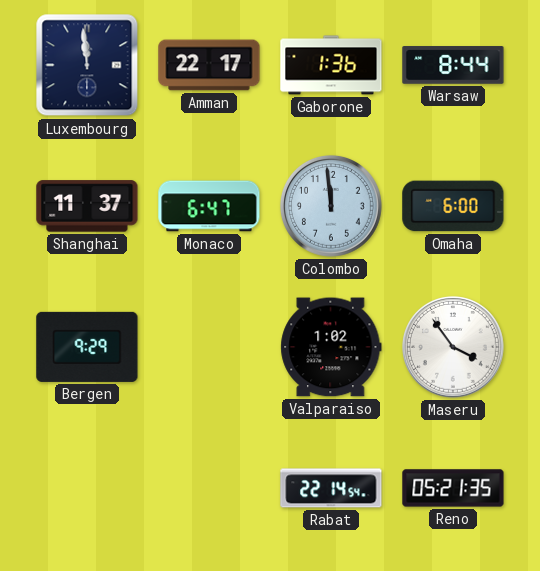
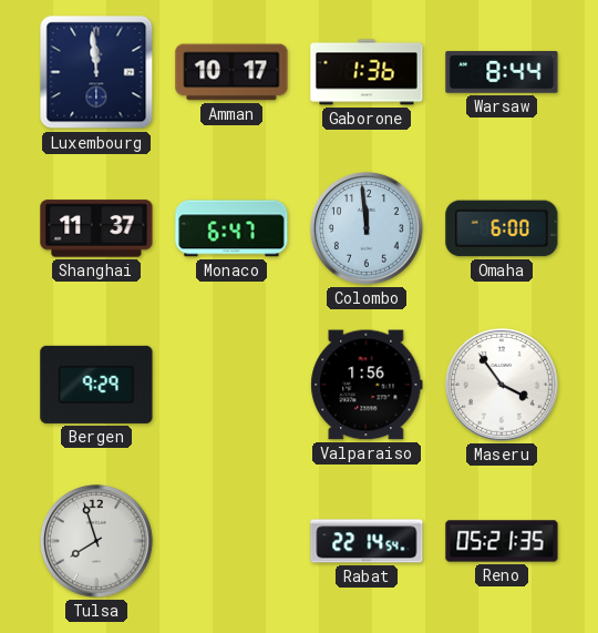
Amman: 22:17 -> 10:17
Valparaiso: 1:02 -> 1:56
Tulsa: none -> 7:57
